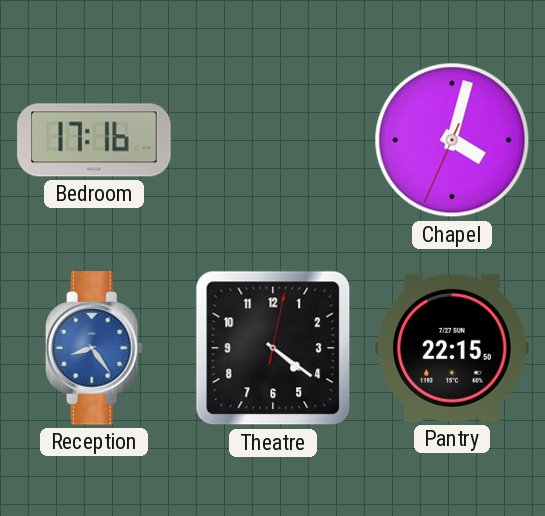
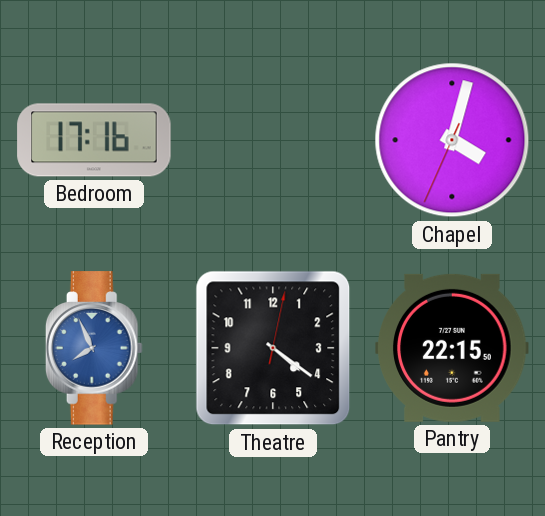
Reception: 8:24 -> 7:56
